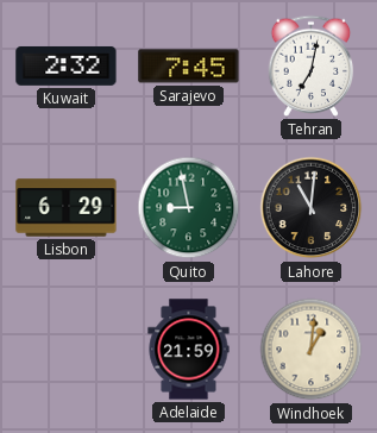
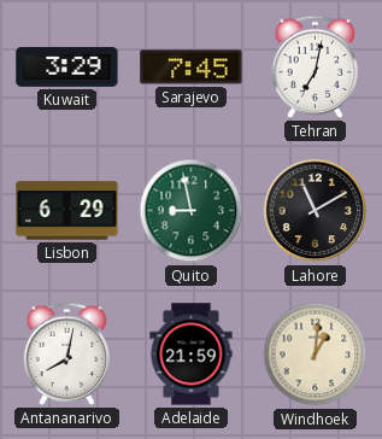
Kuwait: 2:32 -> 3:29
Lahore: 11:01 -> 11:10
Antananarivo: none -> 8:02
